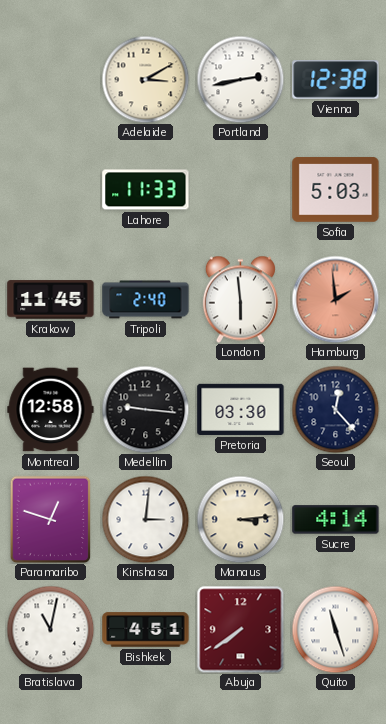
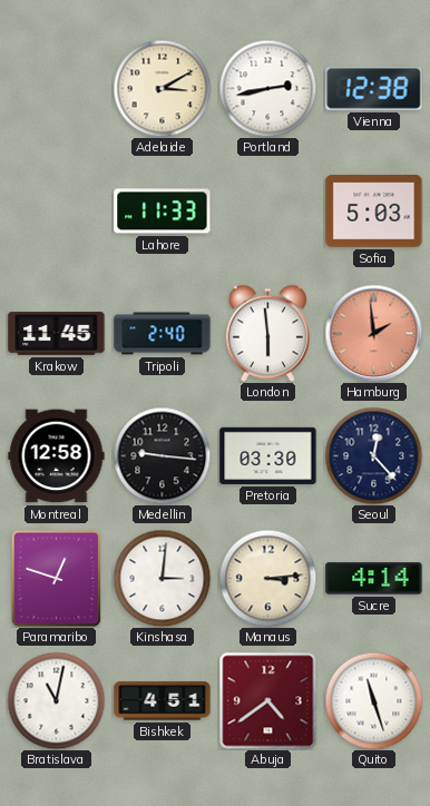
Abuja: 7:39 -> 4:39
